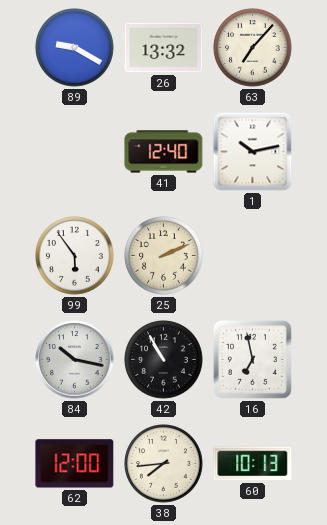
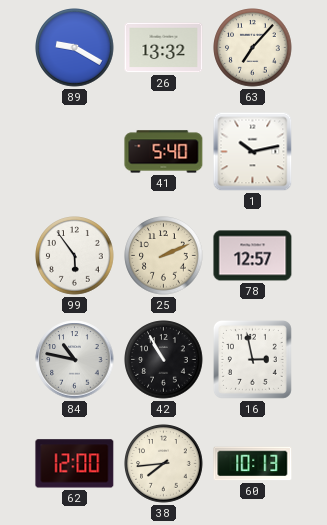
41: 12:40 -> 5:40
78: none -> 12:57
84: 10:17 -> 10:47
16: 6:58 -> 2:58
